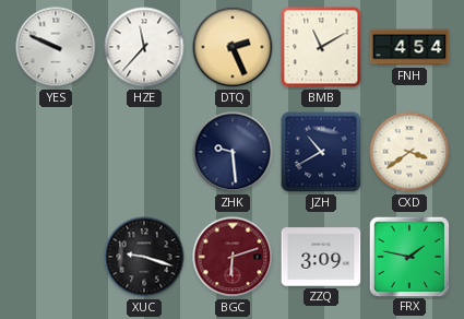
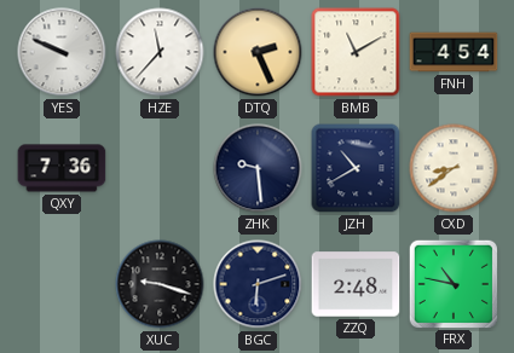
QXY: none -> 7:36
CXD: 3:39 -> 8:39
BGC dial: burgundy -> navy
ZZQ: 3:09 -> 2:48
FRX: 1:47 -> 10:47
